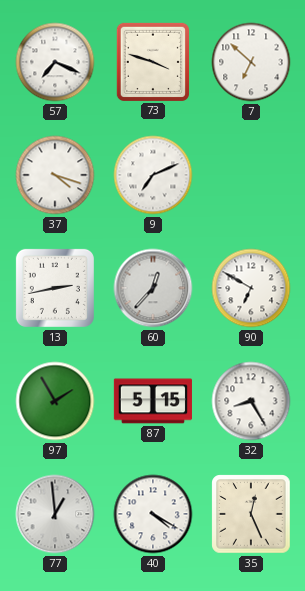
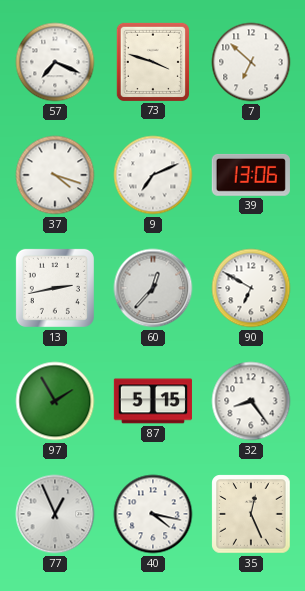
39: none -> 13:06
32: 8:25 -> 8:24
77: 12:59 -> 12:56
40: 4:20 -> 4:17
